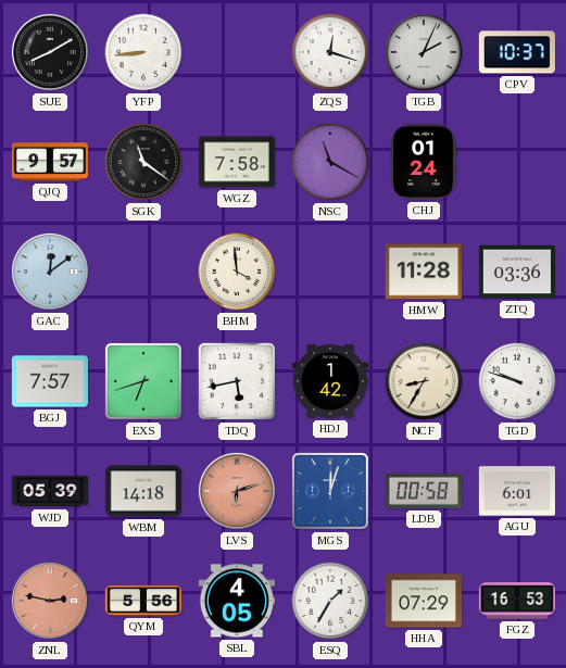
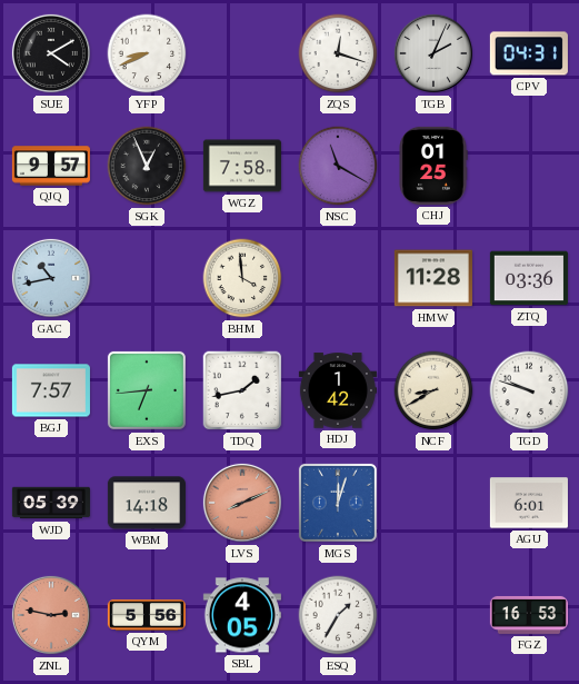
SUE: 8:10 -> 4:10
YFP: 8:44 -> 8:41
CPV: 10:37 -> 04:31
SGK: 11:21 -> 12:56
CHJ: 01:24 -> 01:25
GAC: 12:09 -> 10:43
EXS: 6:42 -> 6:44
TDQ: 5:43 -> 1:43
NCF: 8:35 -> 8:40
LVS: 6:12 -> 8:11
LDB: 00:58 -> none
HHA: 07:29 -> none
